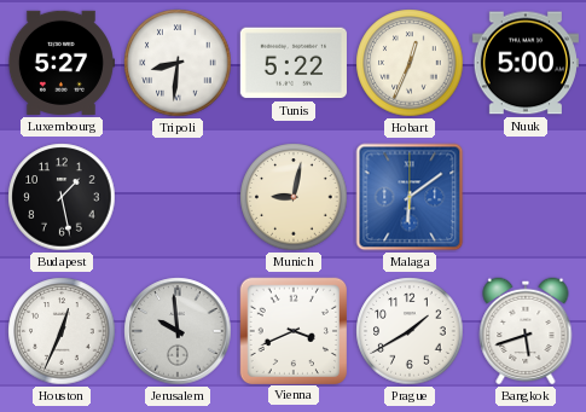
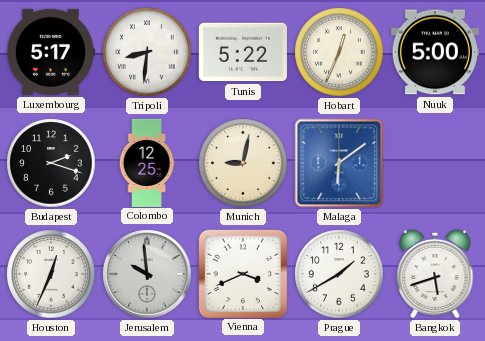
Luxembourg: 5:27 -> 5:17
Budapest: 1:28 -> 2:18
Colombo: none -> 12:25
